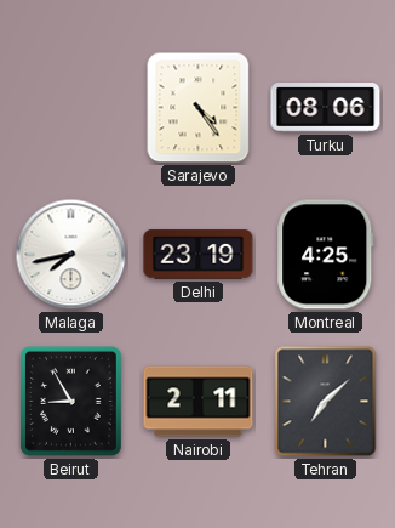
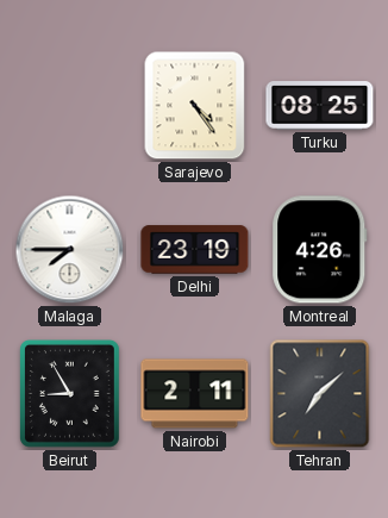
Turku: 08:06 -> 08:25
Malaga: 7:43 -> 7:45
Montreal: 4:25 -> 4:26
